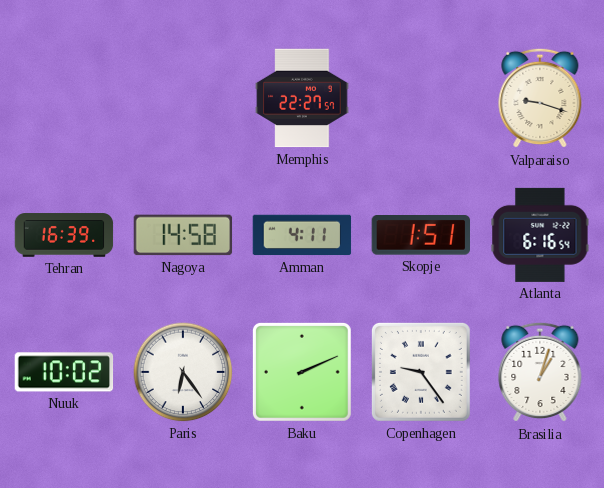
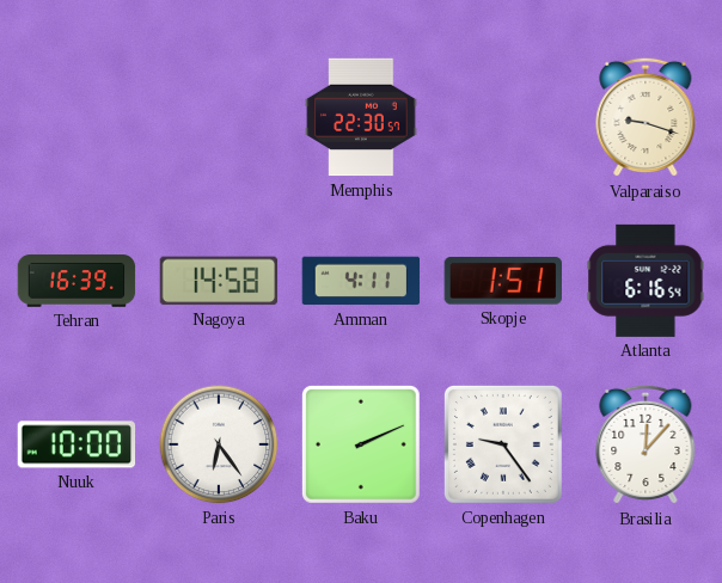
Memphis: 22:27 -> 22:30
Nuuk: 10:02 -> 10:00
Brasilia: 1:03 -> 12:07
